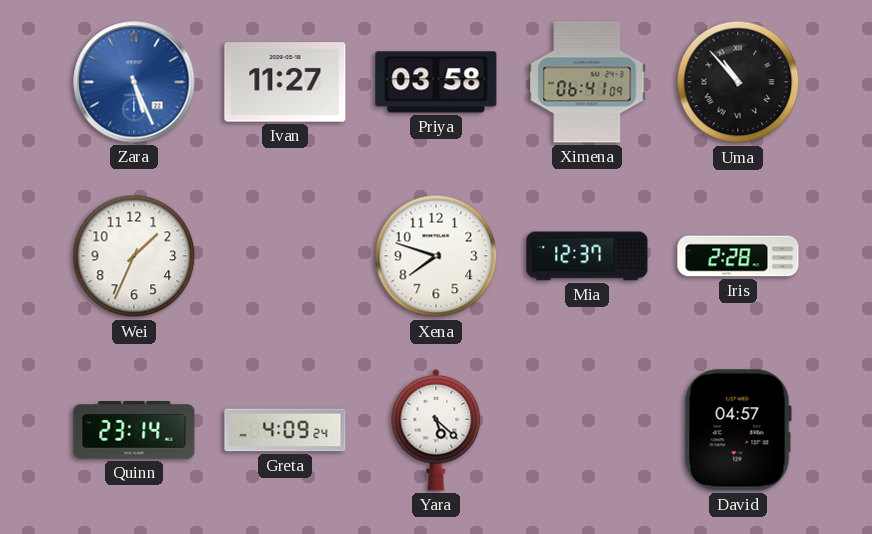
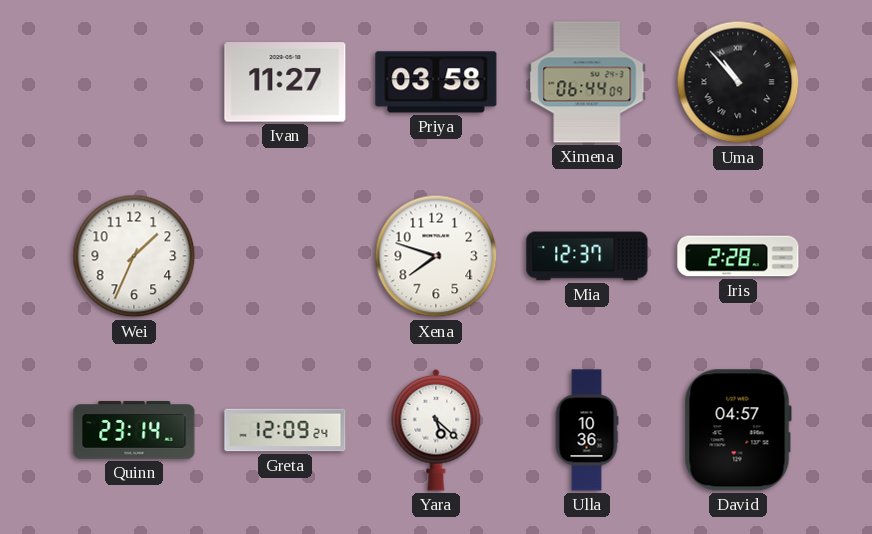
Zara: 5:26 -> none
Ximena: 06:41 -> 06:44
Greta: 4:09 -> 12:09
Ulla: none -> 10:36
